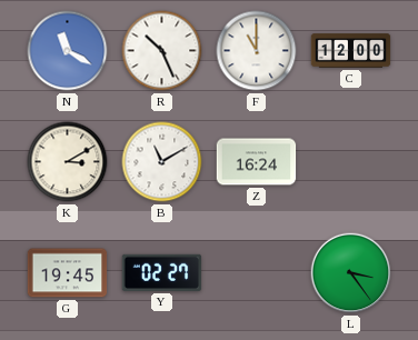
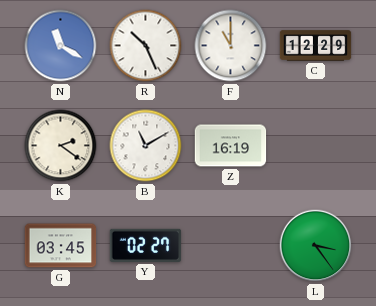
C: 12:00 -> 12:29
K: 3:10 -> 2:21
Z: 16:24 -> 16:19
G: 19:45 -> 03:45
